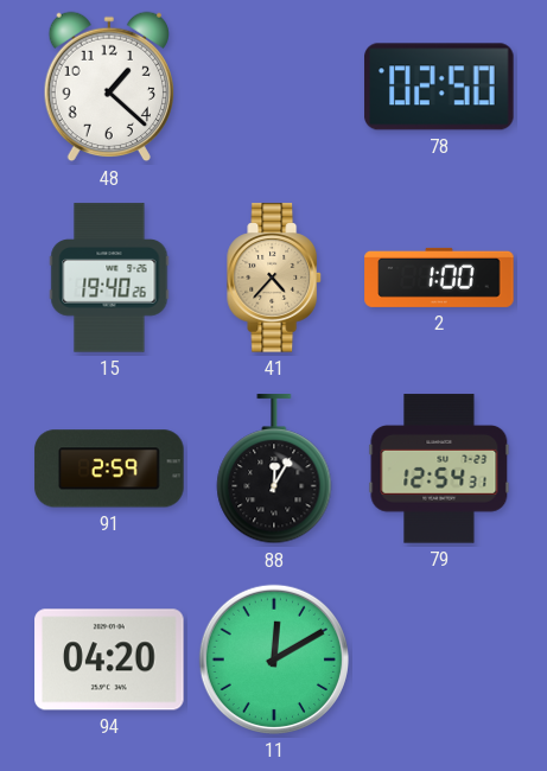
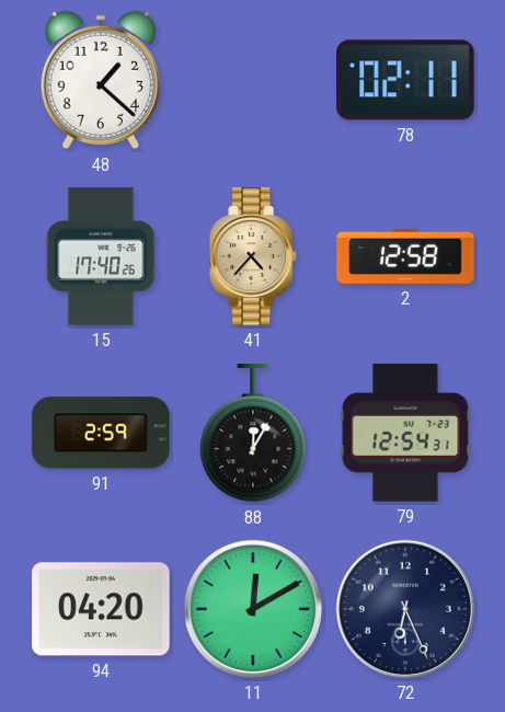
78: 02:50 -> 02:11
15: 19:40 -> 17:40
2: 1:00 -> 12:58
72: none -> 6:26
